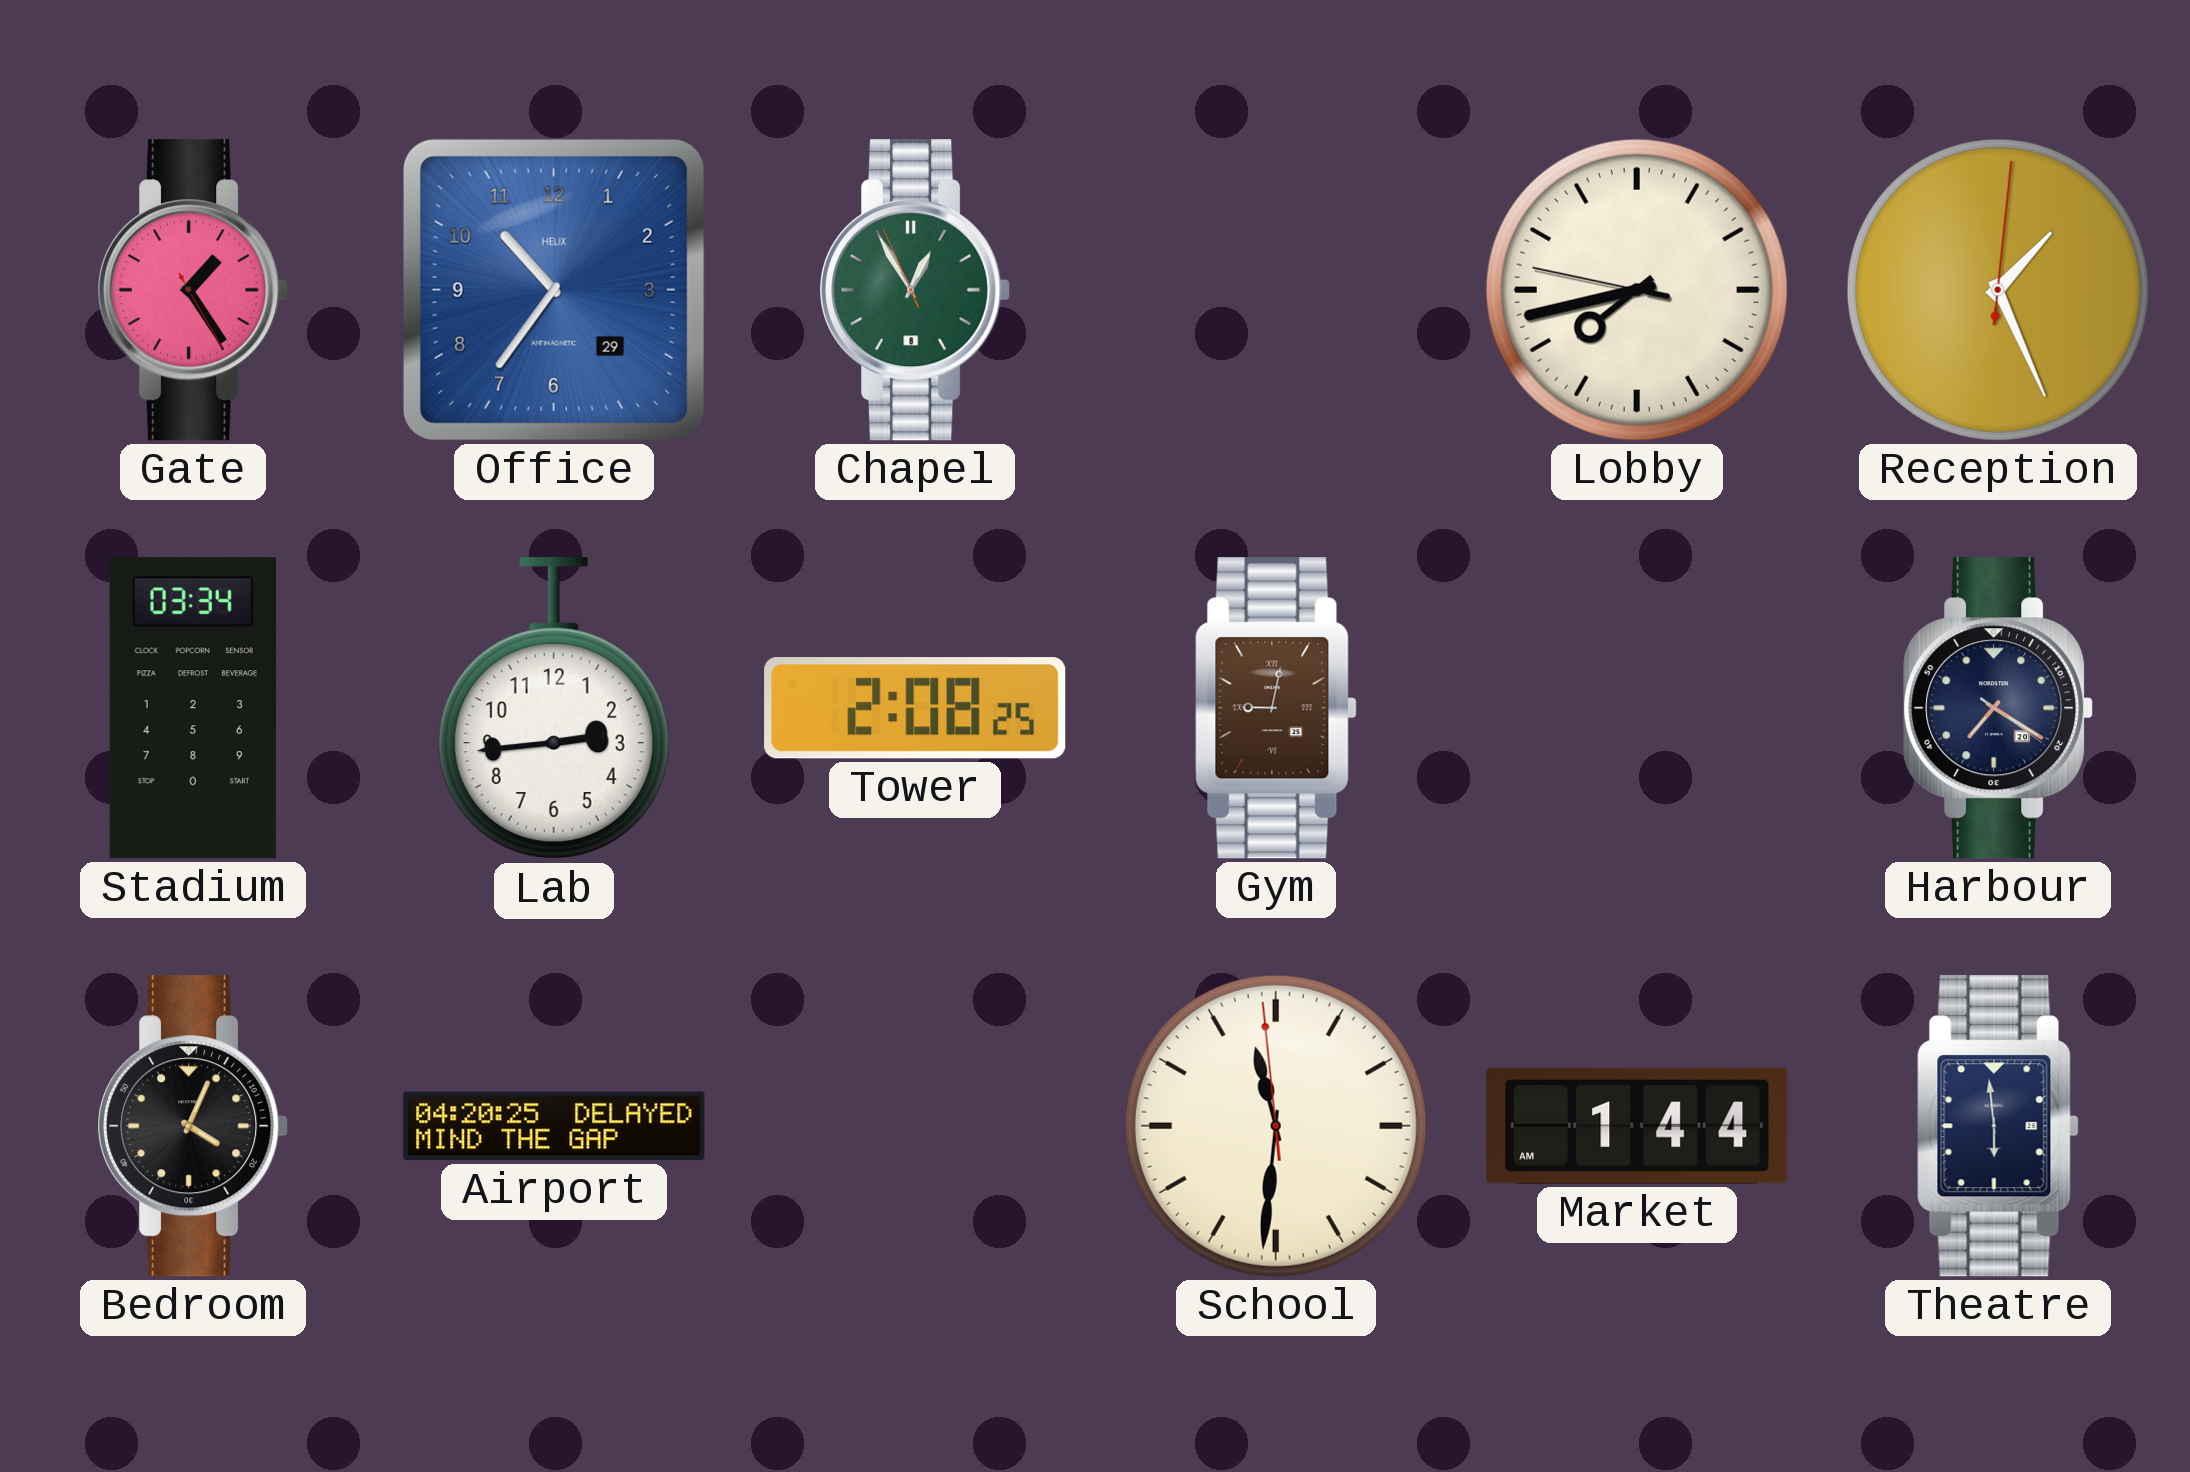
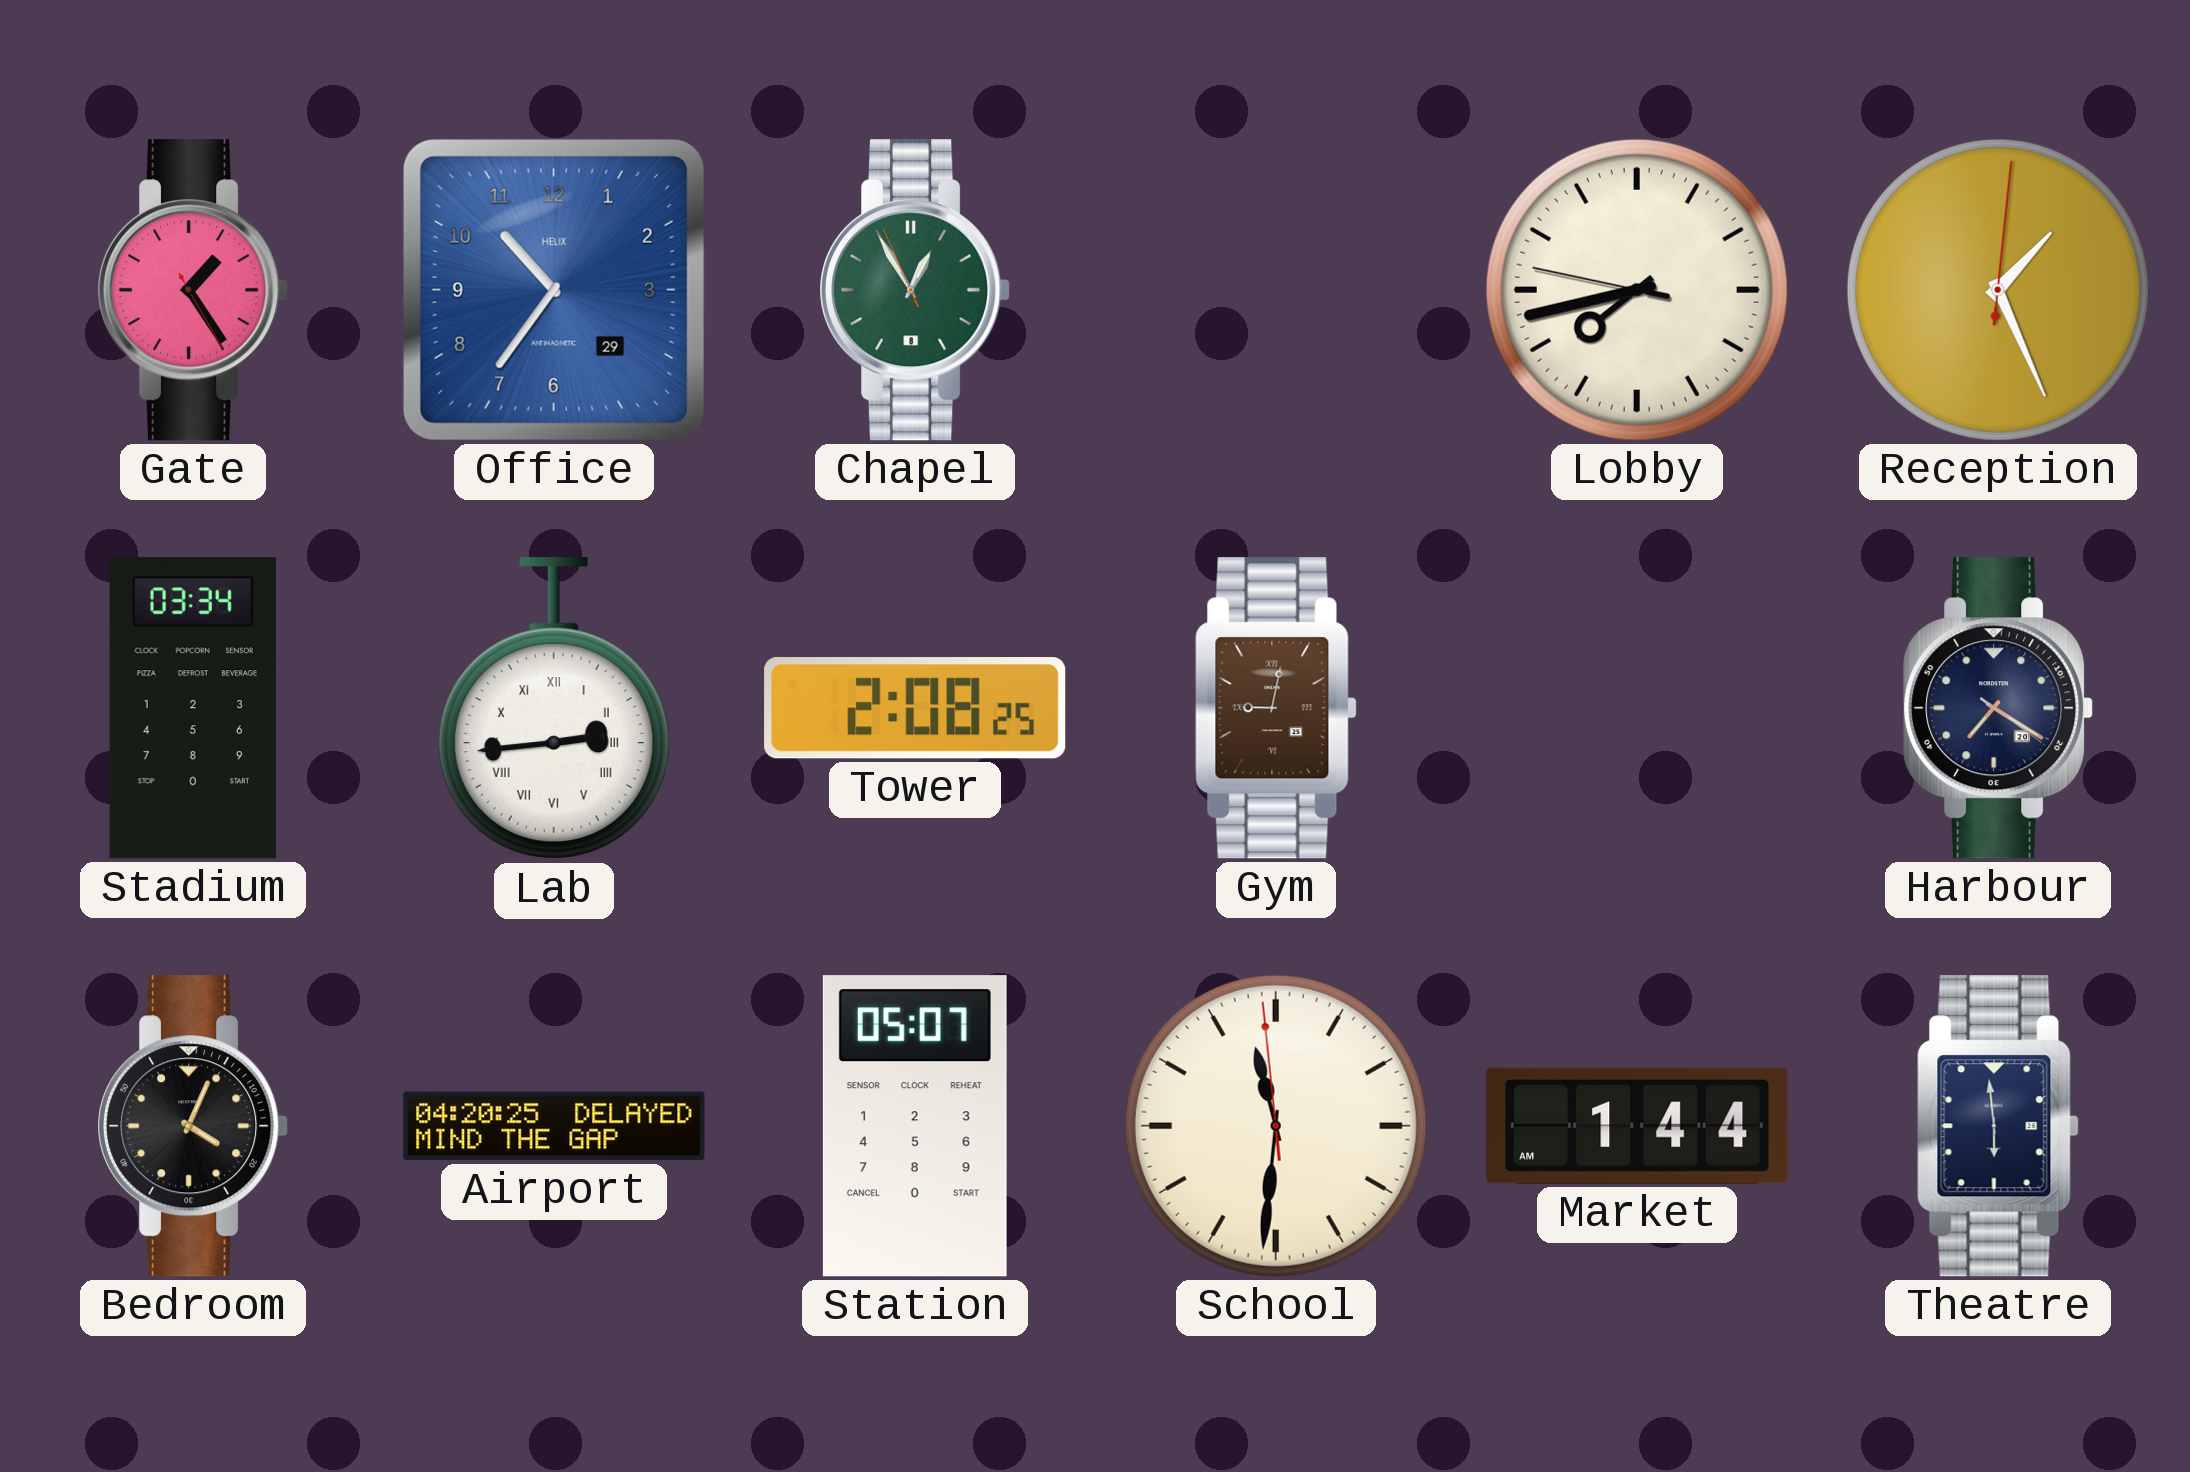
Lab numerals: Arabic -> Roman
Station: none -> 05:07
